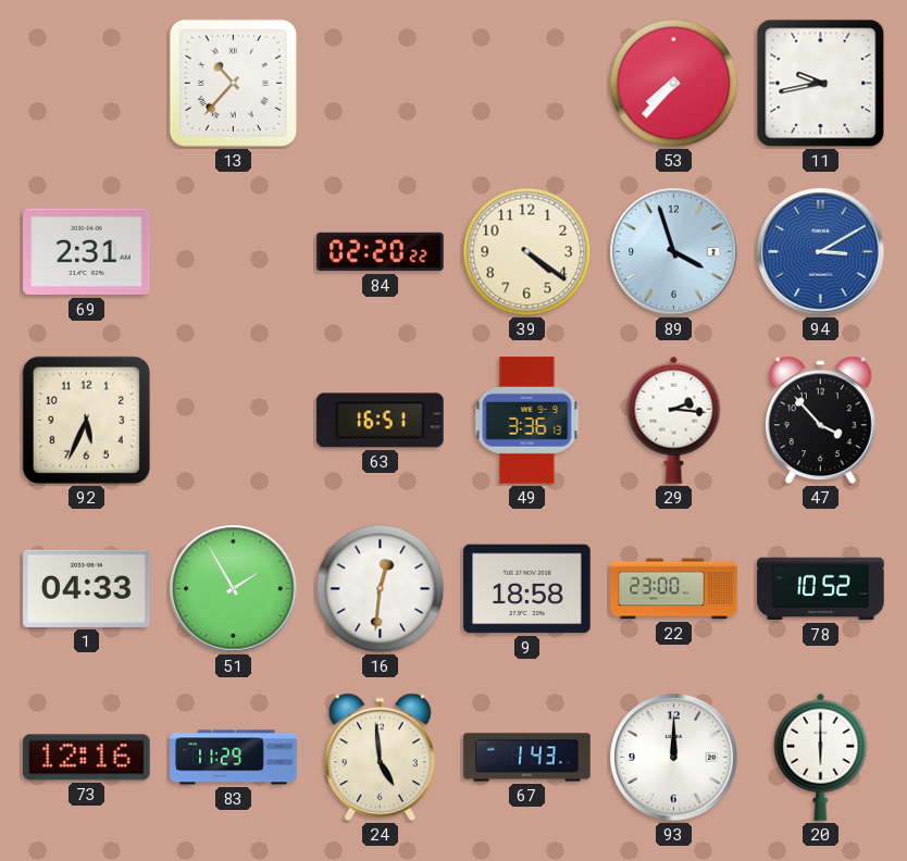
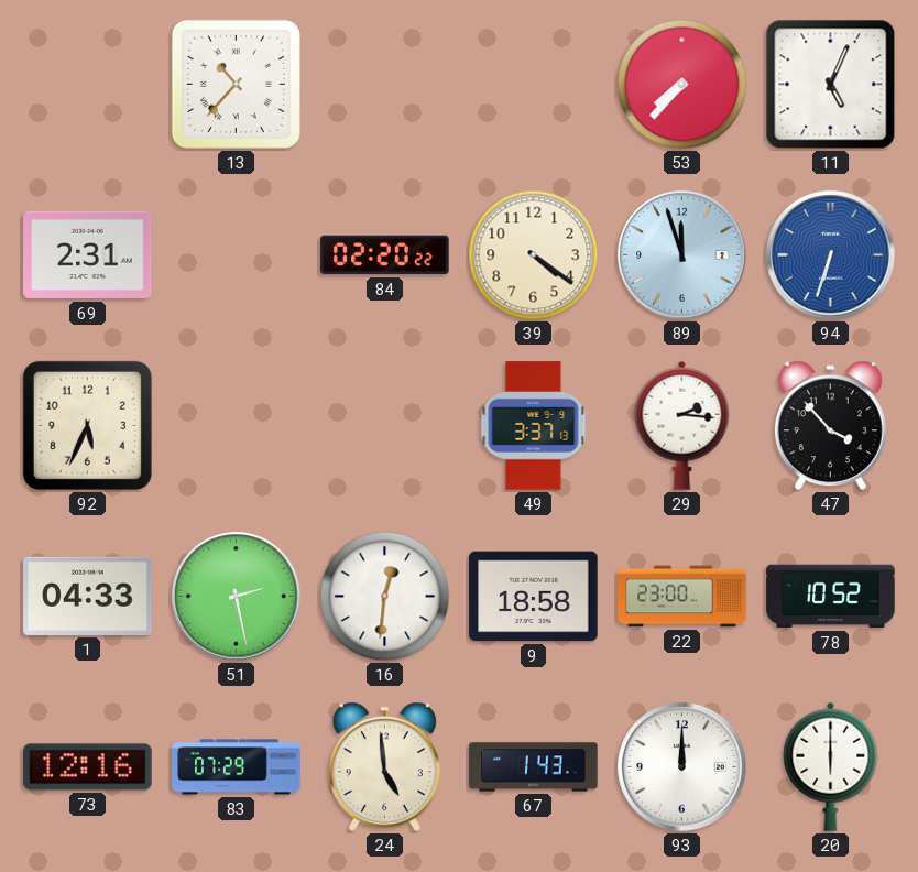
11: 9:43 -> 5:04
89: 3:57 -> 11:57
94: 3:10 -> 6:33
63: 16:51 -> none
49: 3:36 -> 3:37
51: 1:55 -> 2:28
83: 11:29 -> 07:29
